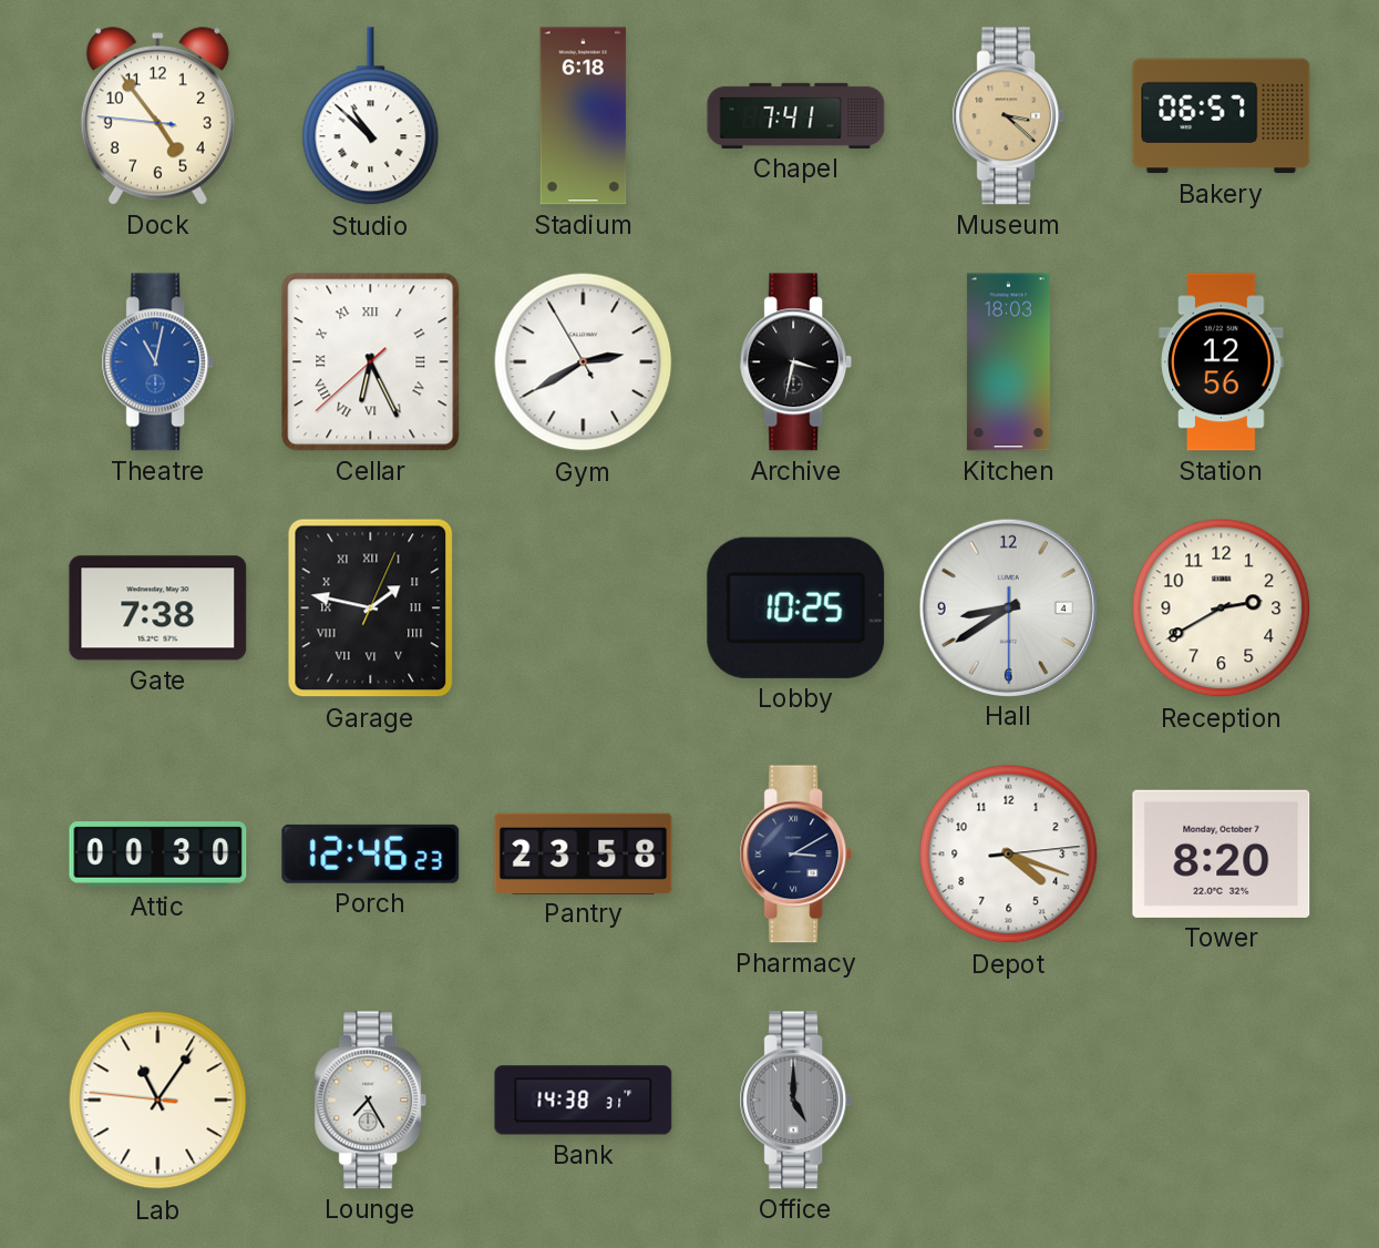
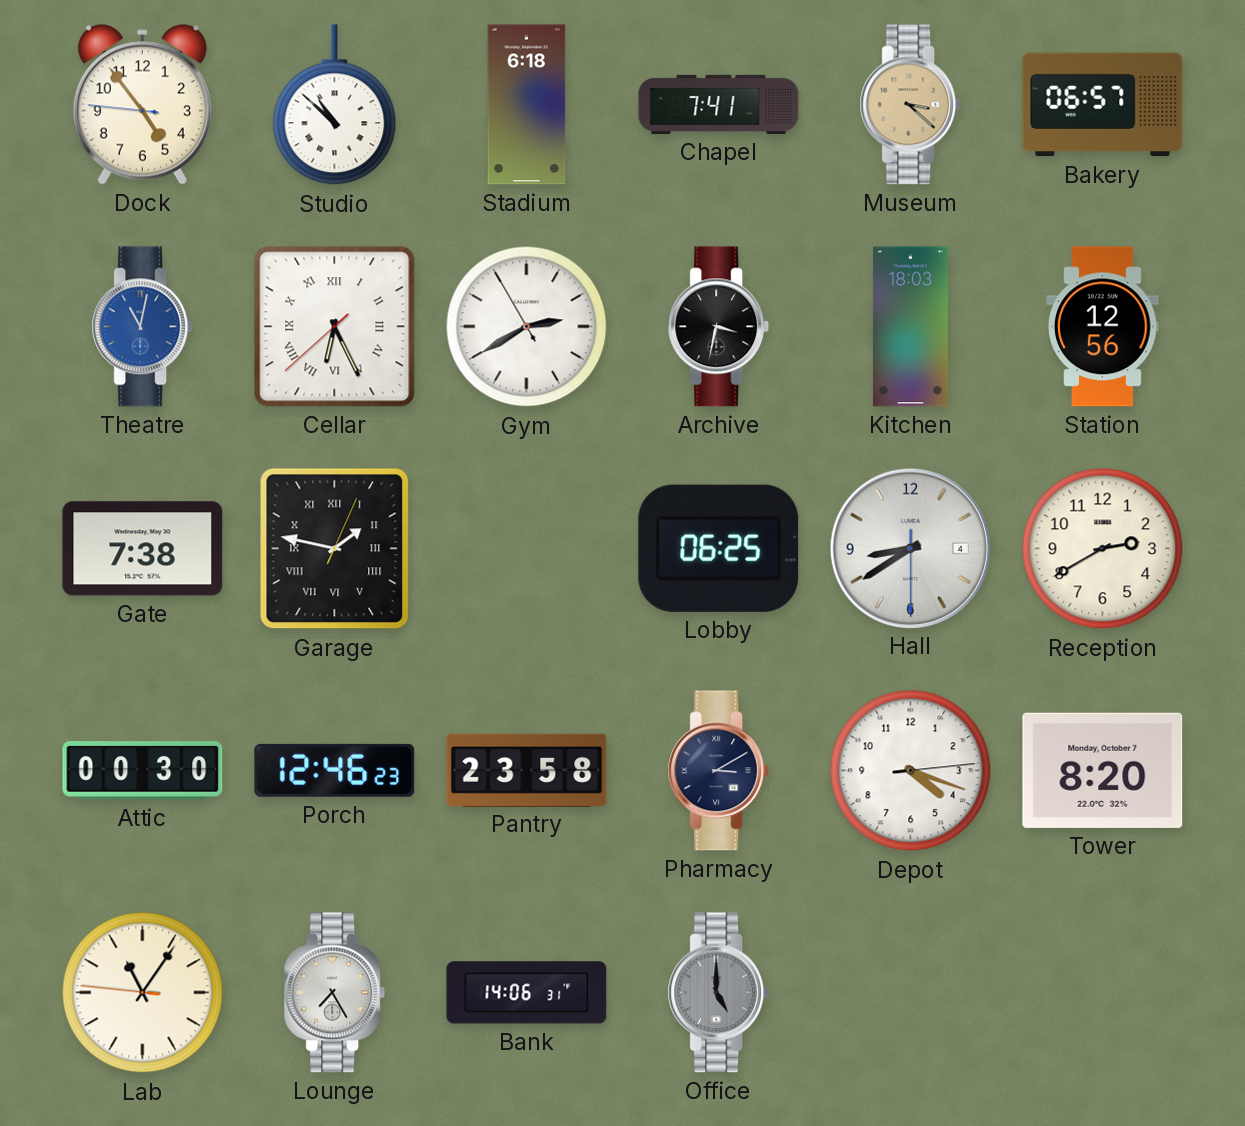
Lobby: 10:25 -> 06:25
Bank: 14:38 -> 14:06
